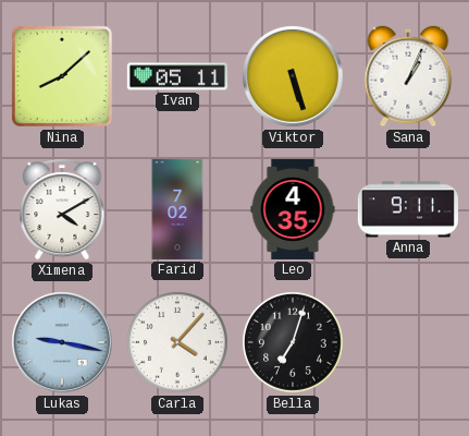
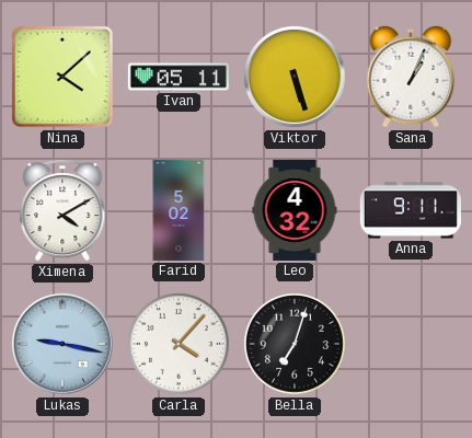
Nina: 8:08 -> 4:08
Farid: 7:02 -> 5:02
Leo: 4:35 -> 4:32
